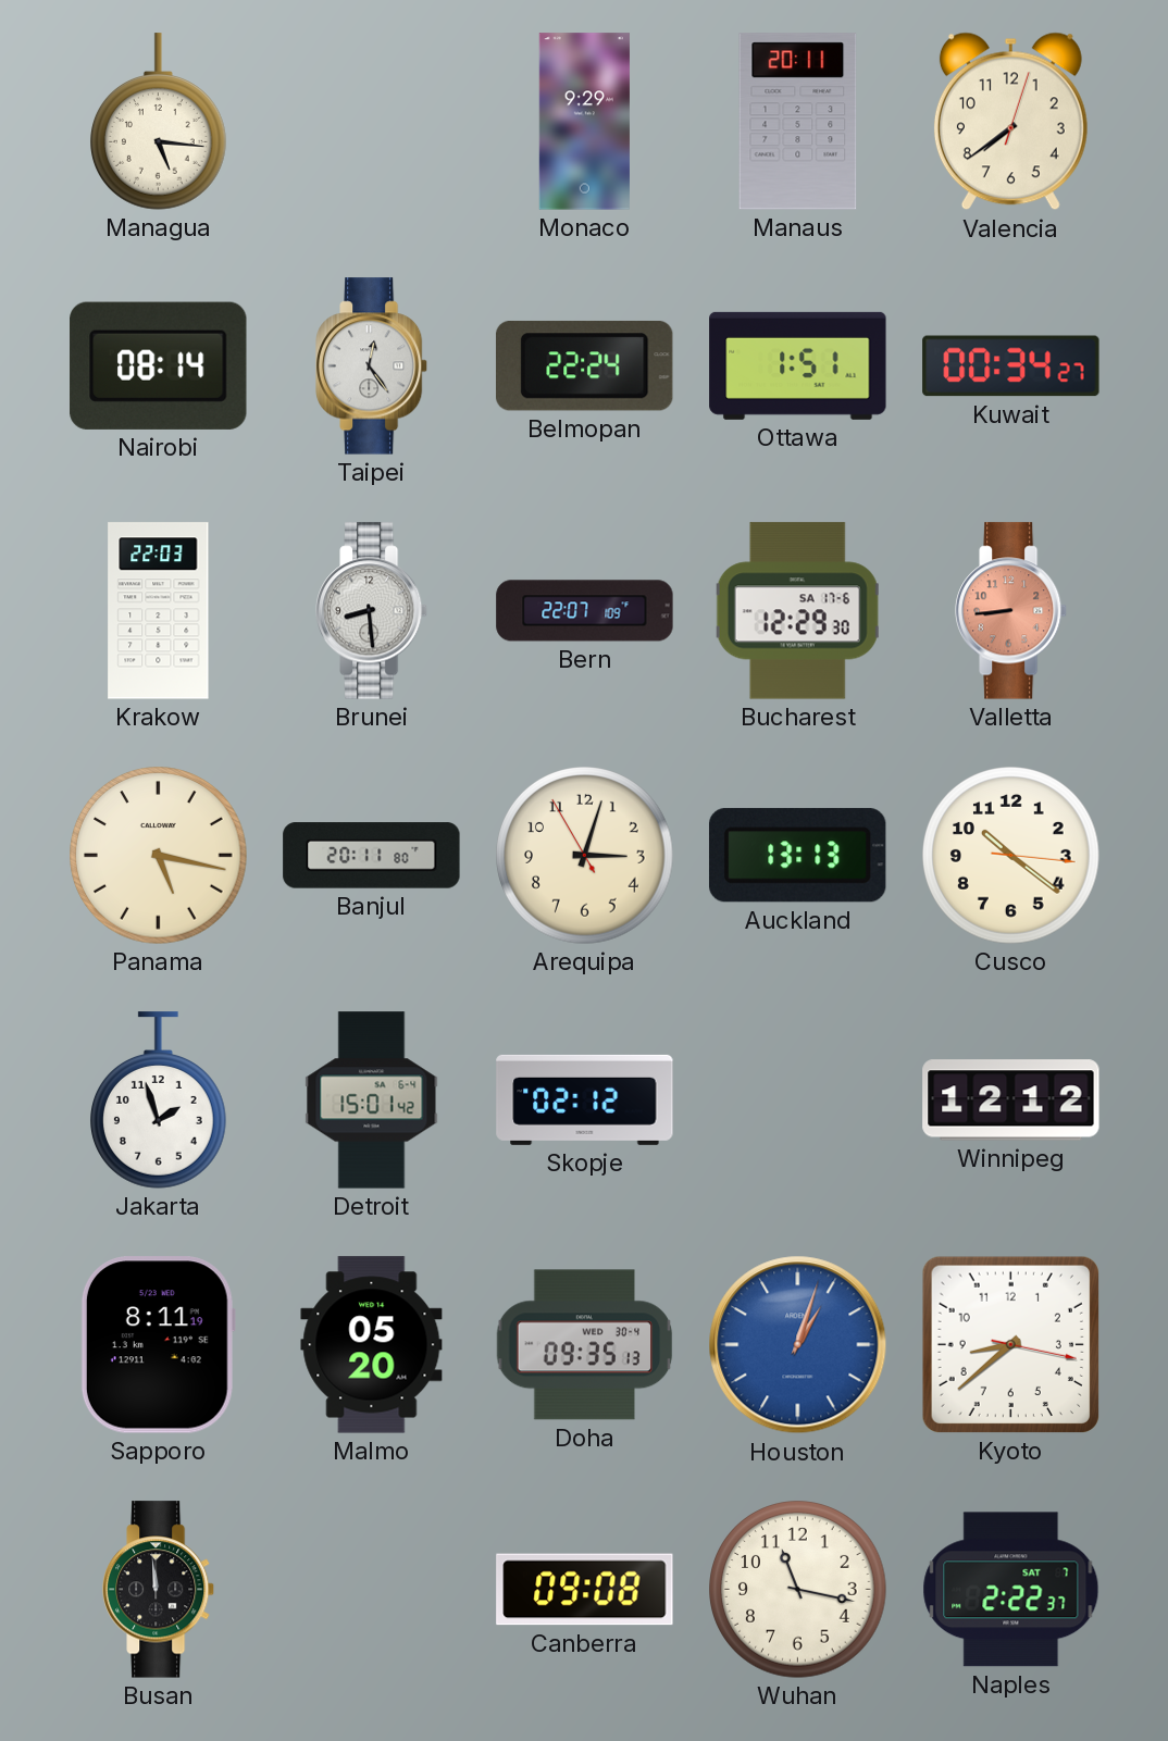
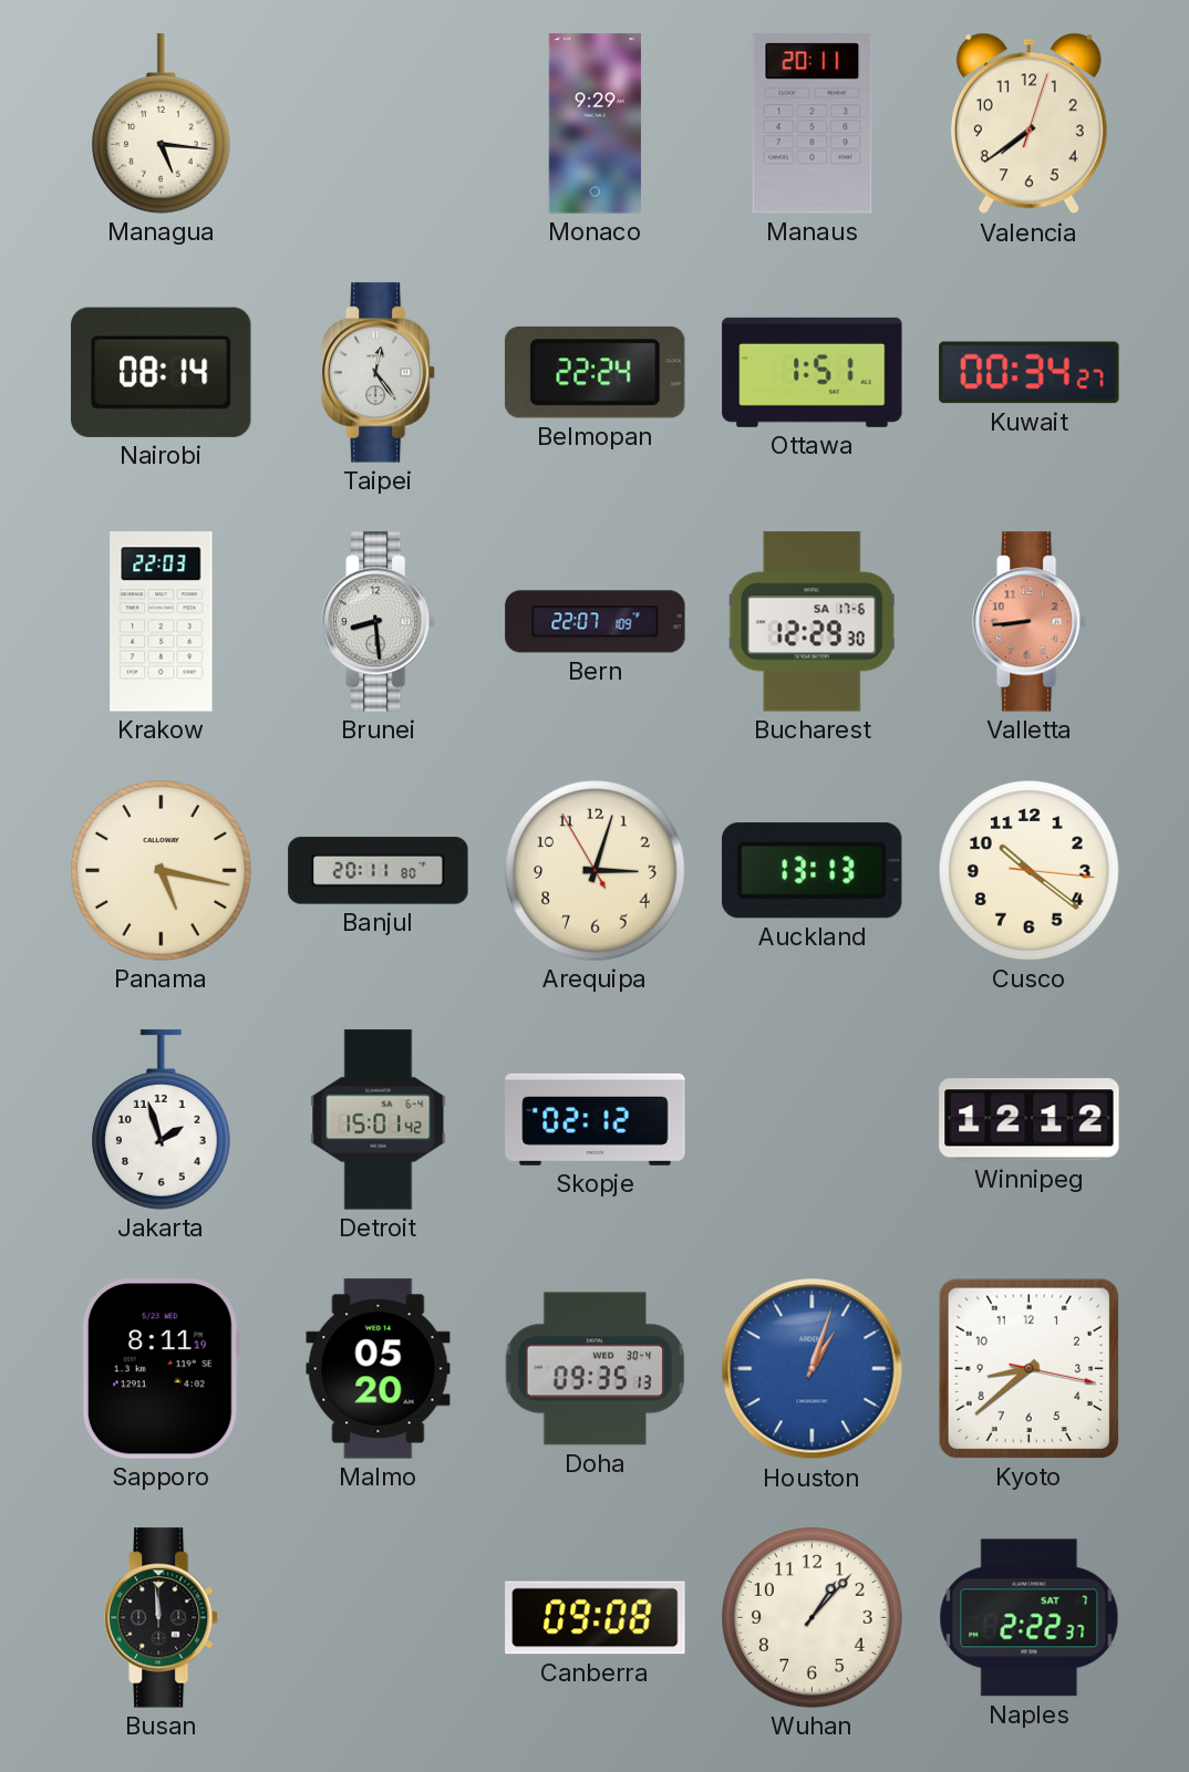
Wuhan: 11:17 -> 1:07
